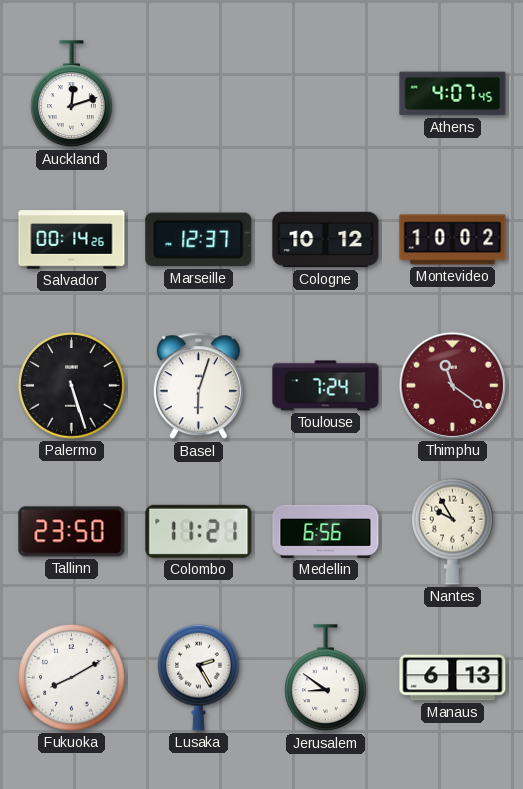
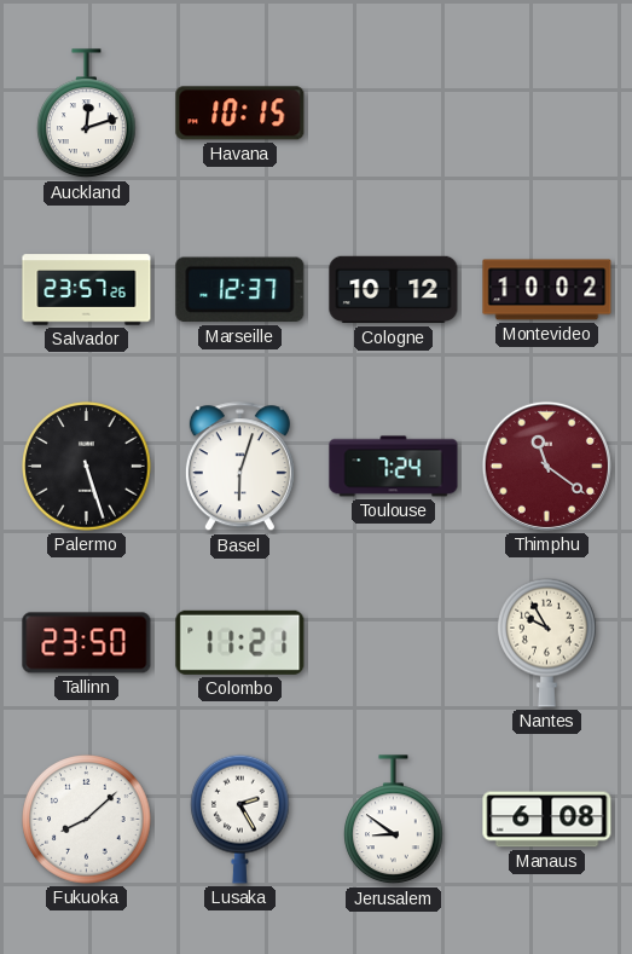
Havana: none -> 10:15
Athens: 4:07 -> none
Salvador: 00:14 -> 23:57
Medellin: 6:56 -> none
Fukuoka: 8:10 -> 8:08
Manaus: 6:13 -> 6:08
